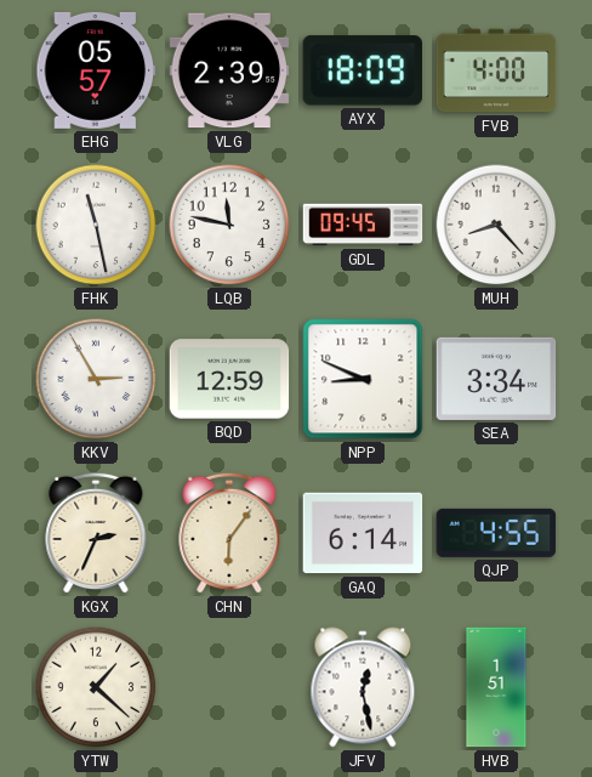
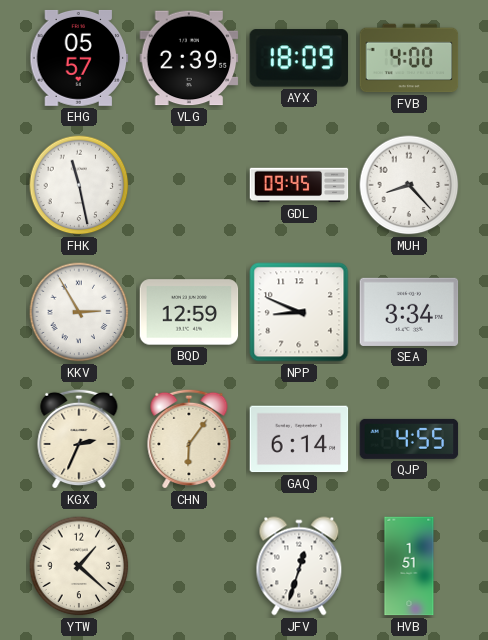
LQB: 11:47 -> none
JFV: 12:28 -> 12:33
